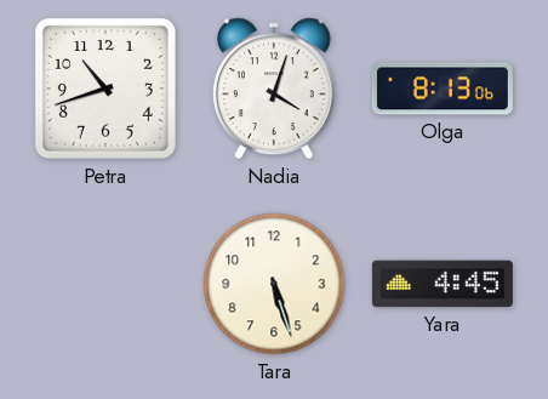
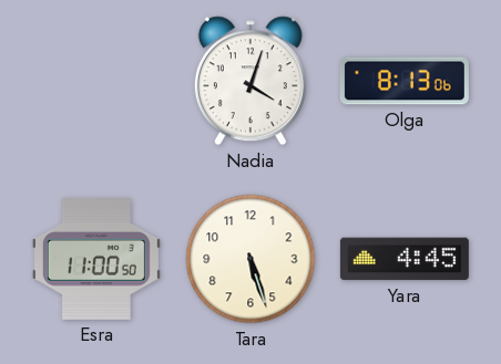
Petra: 10:42 -> none
Esra: none -> 11:00
